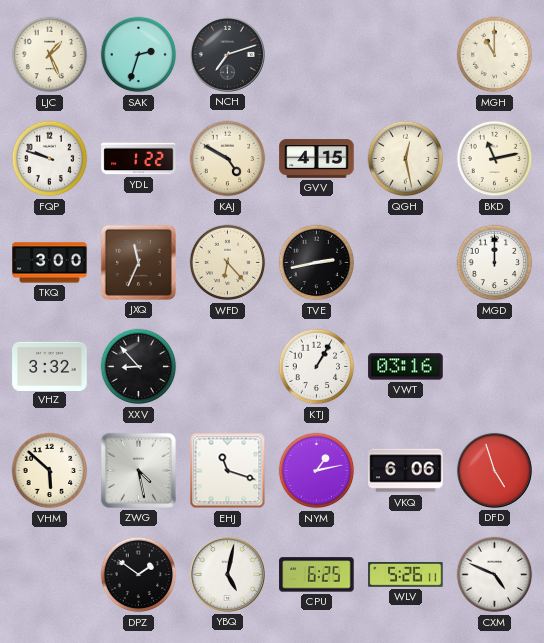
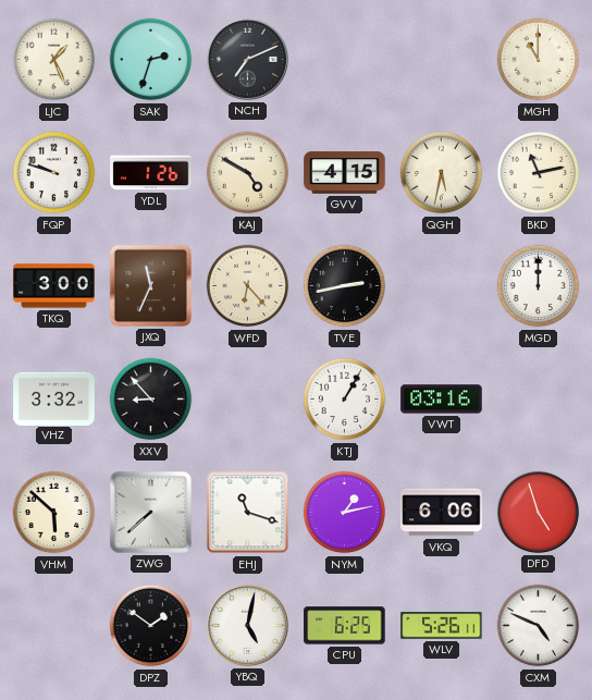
NCH: 7:12 -> 7:11
YDL: 1:22 -> 1:26
QGH: 12:28 -> 5:32
ZWG: 4:28 -> 7:38
